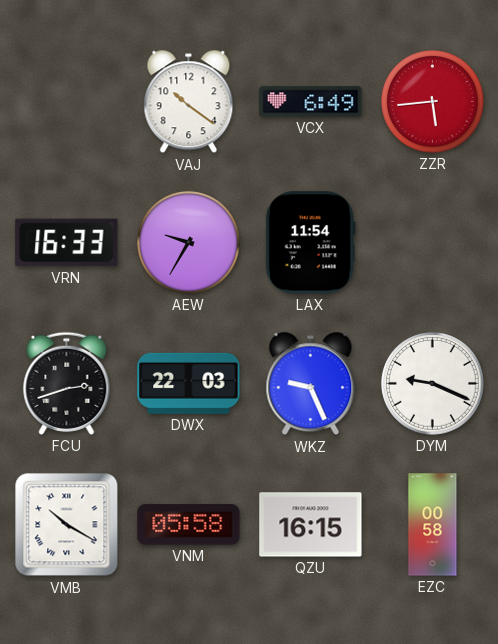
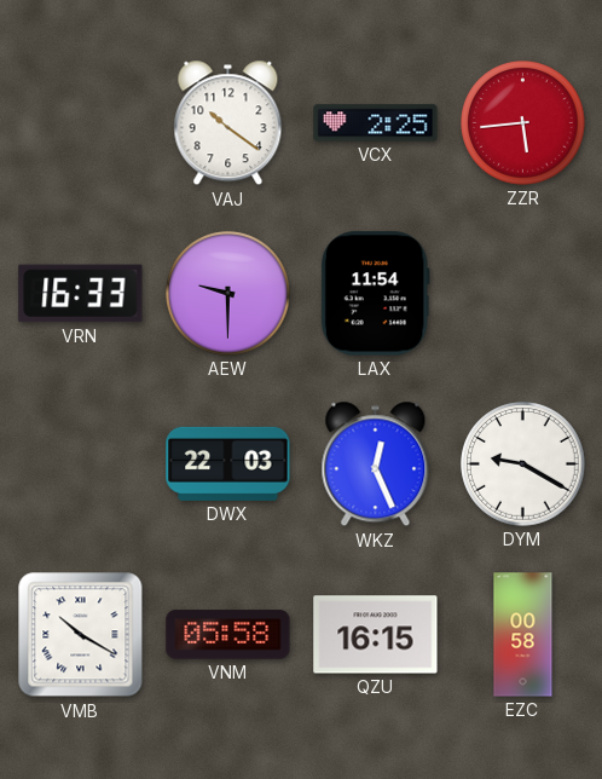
VCX: 6:49 -> 2:25
AEW: 9:35 -> 9:30
FCU: 2:42 -> none
WKZ: 9:26 -> 12:26
DYM: 9:19 -> 9:20
